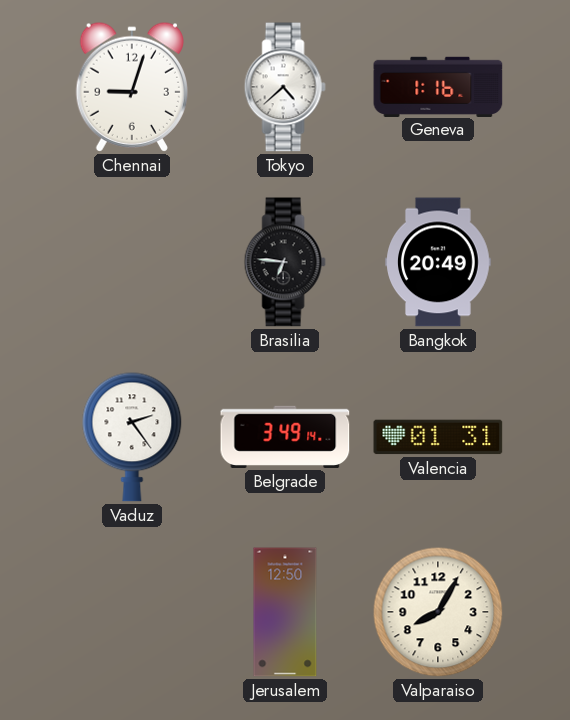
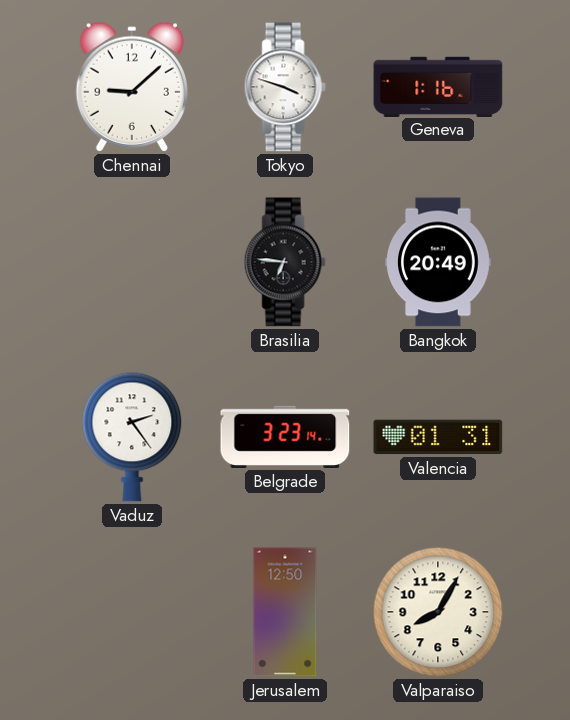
Chennai: 9:03 -> 9:08
Tokyo: 4:38 -> 3:48
Belgrade: 3:49 -> 3:23
